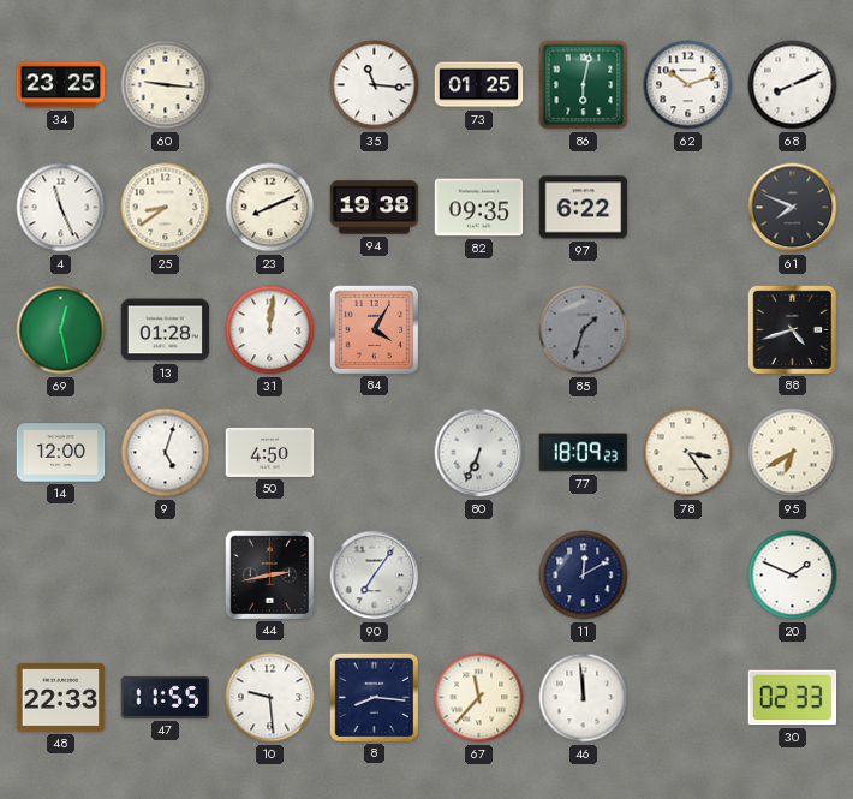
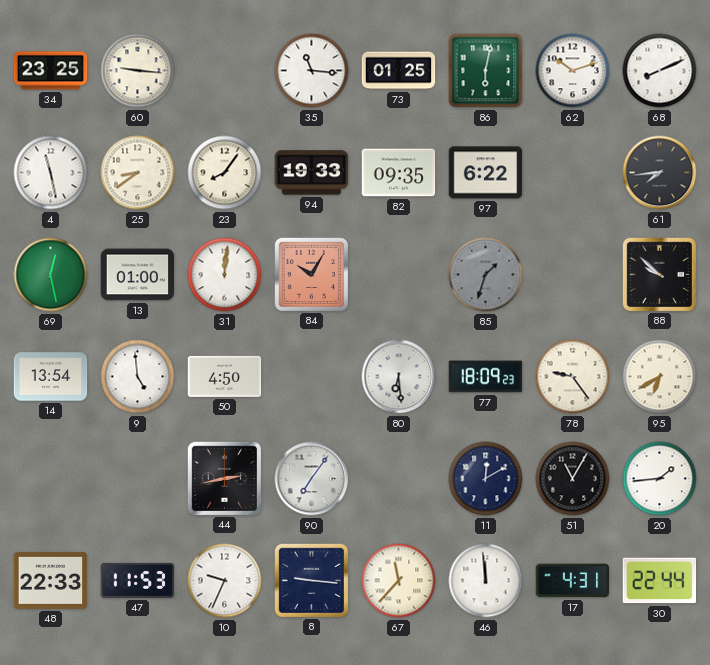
4: 11:26 -> 11:28
23: 8:11 -> 8:06
94: 19:38 -> 19:33
61: 7:49 -> 7:44
13: 01:28 -> 01:00
84: 4:05 -> 10:05
88: 4:42 -> 9:52
14: 12:00 -> 13:54
9: 5:03 -> 4:59
80: 6:34 -> 6:29
78: 3:24 -> 9:24
51: none -> 11:05
20: 1:49 -> 1:44
47: 11:55 -> 11:53
10: 9:29 -> 9:34
8: 8:16 -> 9:16
17: none -> 4:31
30: 02:33 -> 22:44
